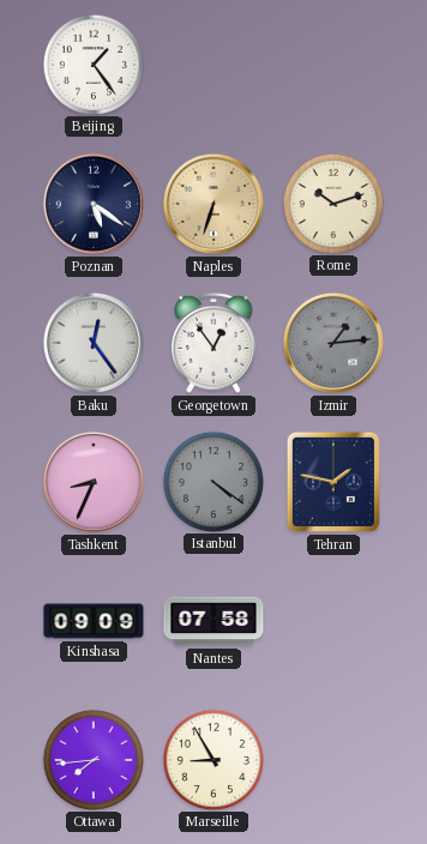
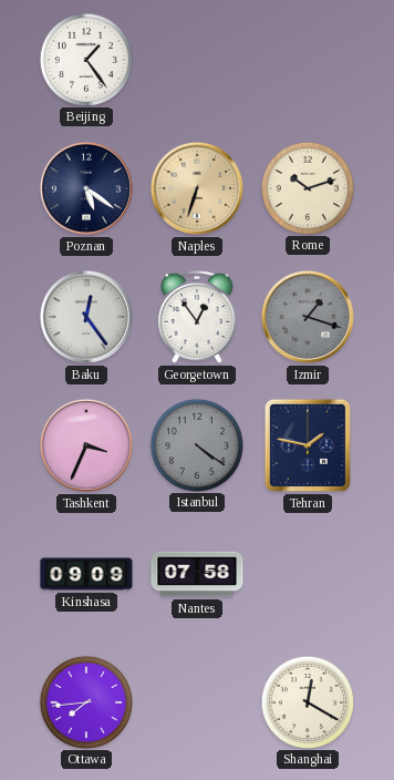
Izmir: 1:14 -> 1:18
Tashkent: 8:34 -> 3:34
Marseille: 8:55 -> none
Shanghai: none -> 12:20
